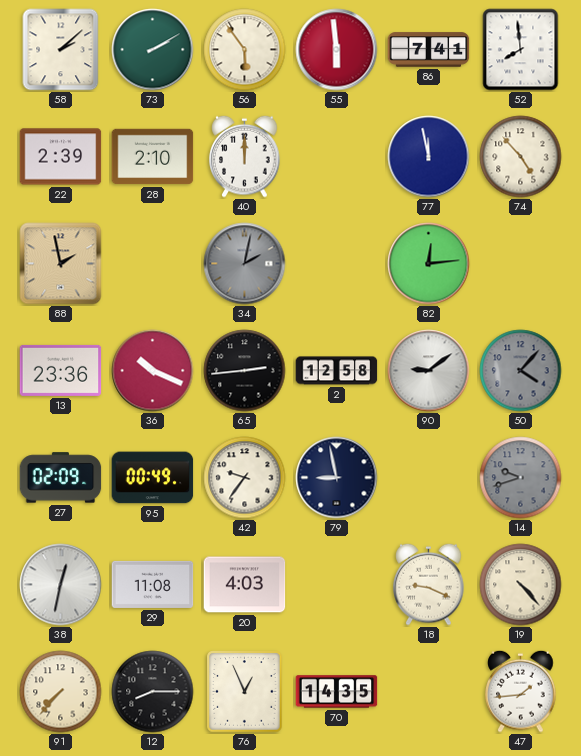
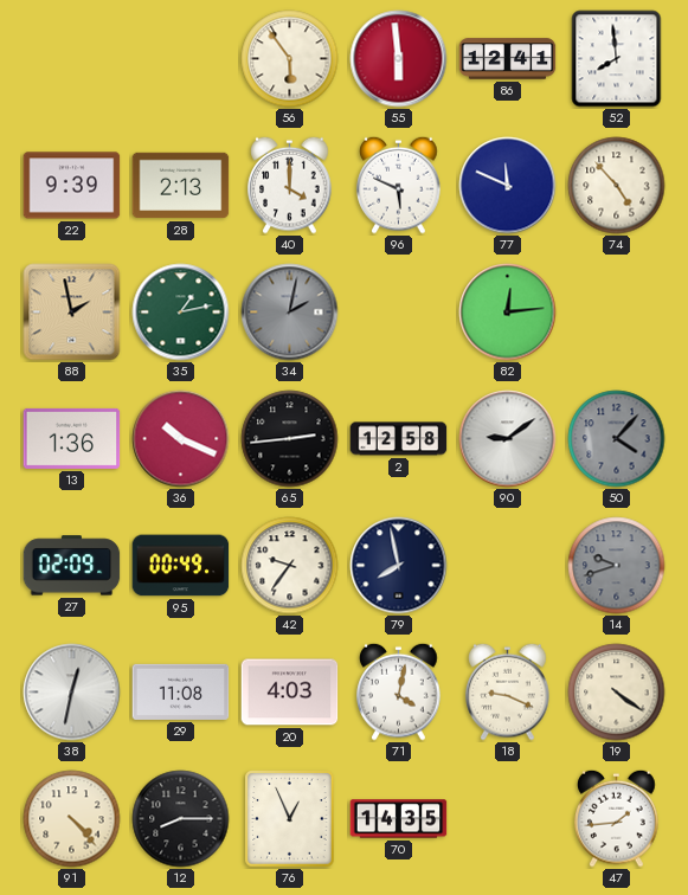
58: 2:08 -> none
73: 2:10 -> none
86: 7:41 -> 12:41
22: 2:39 -> 9:39
28: 2:10 -> 2:13
40: 12:00 -> 4:00
96: none -> 5:49
77: 11:58 -> 11:49
35: none -> 1:13
13: 23:36 -> 1:36
79: 8:58 -> 7:58
71: none -> 4:02
19: 4:23 -> 4:21
91: 7:37 -> 4:23
